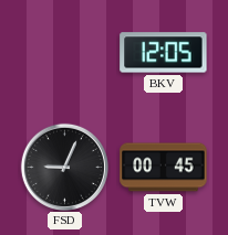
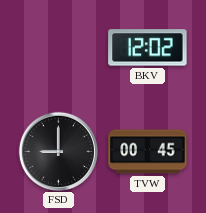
BKV: 12:05 -> 12:02
FSD: 9:04 -> 9:00
